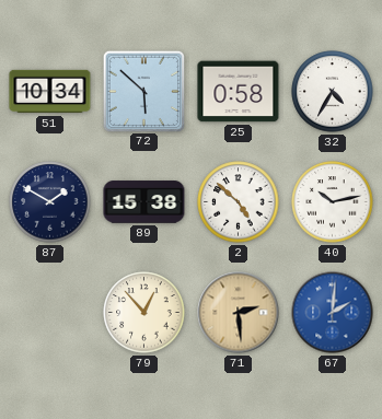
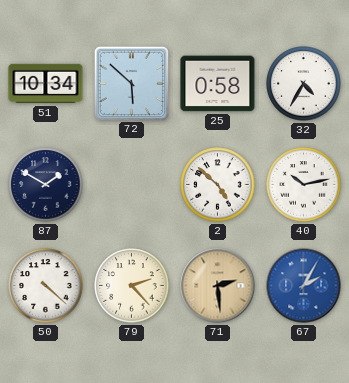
89: 15:38 -> none
50: none -> 4:22
79: 12:53 -> 2:23
67: 2:01 -> 2:05
